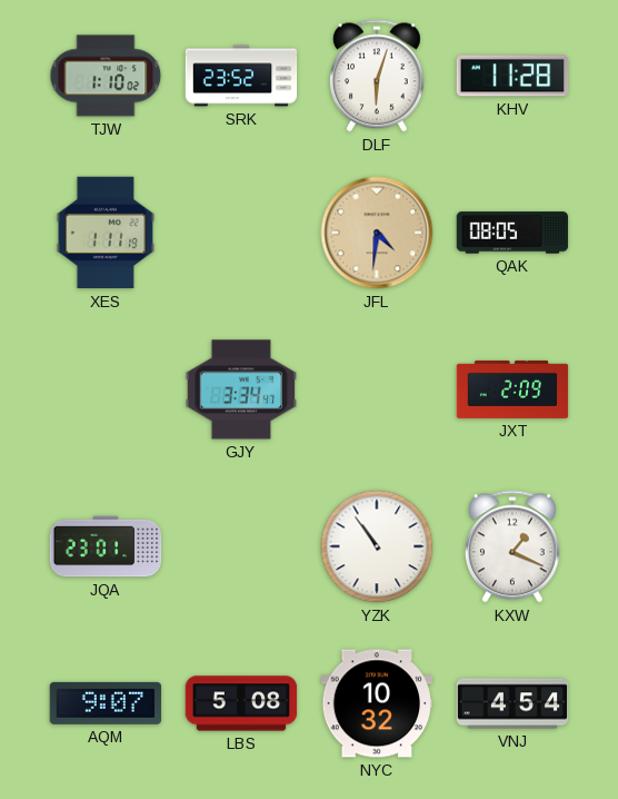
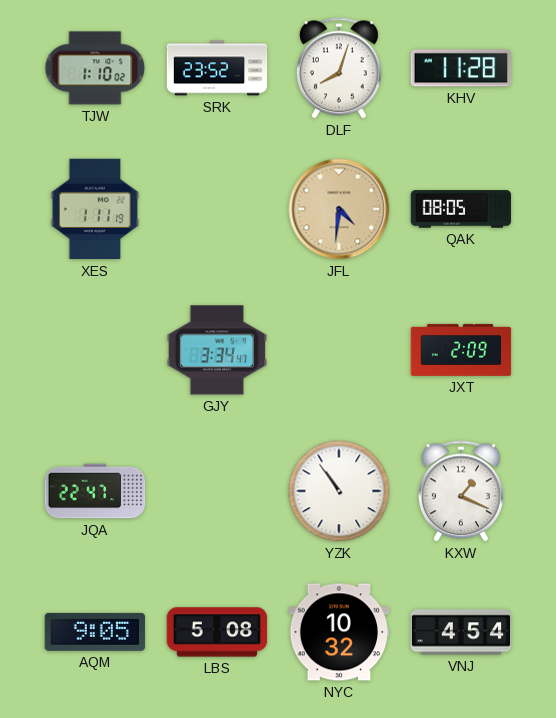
DLF: 6:03 -> 8:03
JQA: 23:01 -> 22:47
AQM: 9:07 -> 9:05
